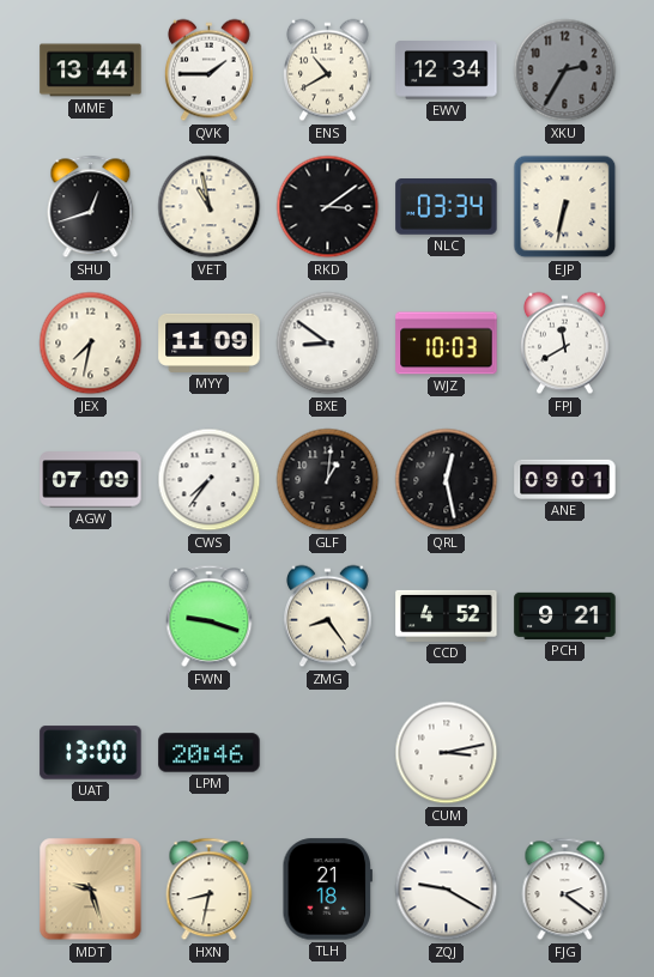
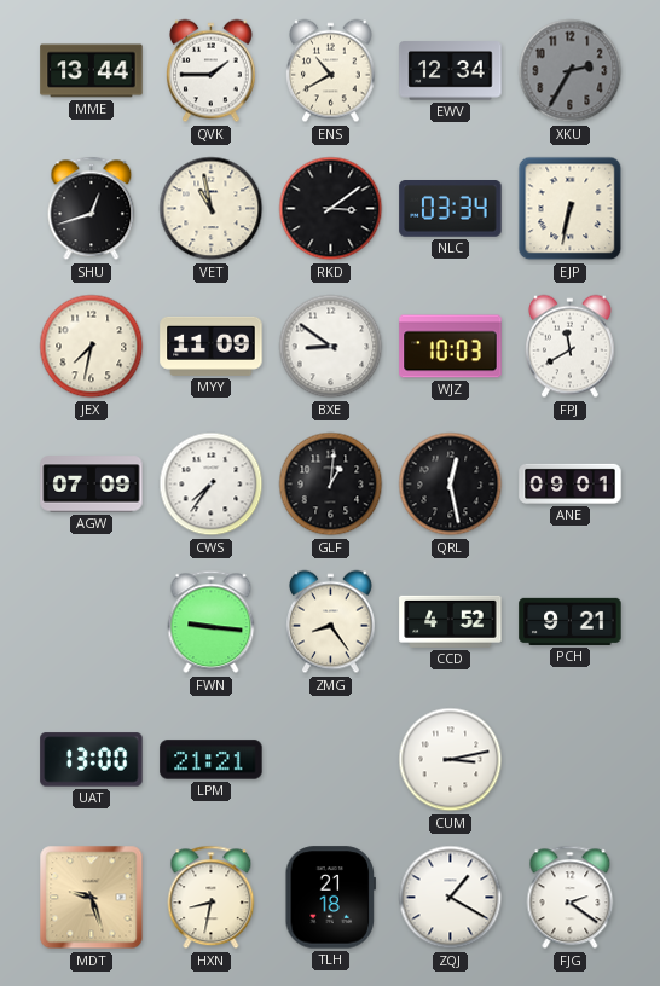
FWN: 9:18 -> 9:16
LPM: 20:46 -> 21:21
ZQJ: 9:20 -> 1:20
